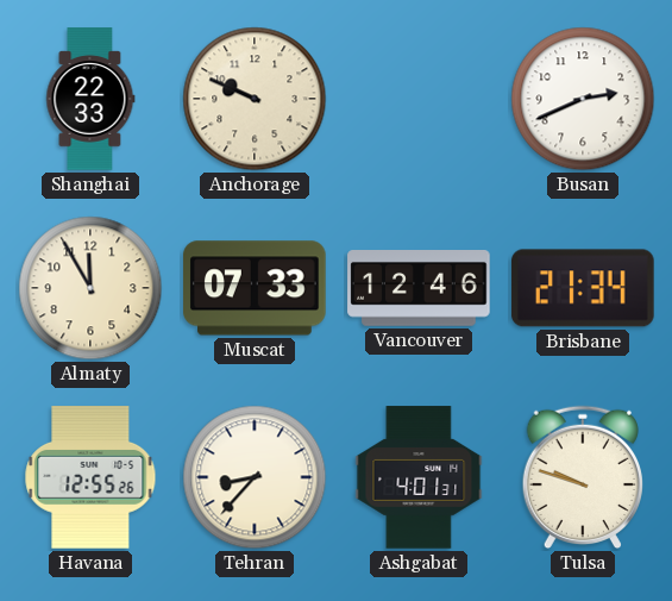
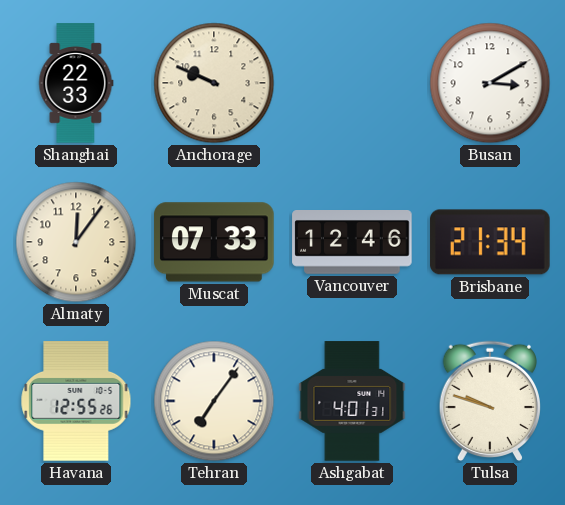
Busan: 2:41 -> 3:10
Almaty: 11:55 -> 12:06
Tehran: 8:37 -> 7:06
